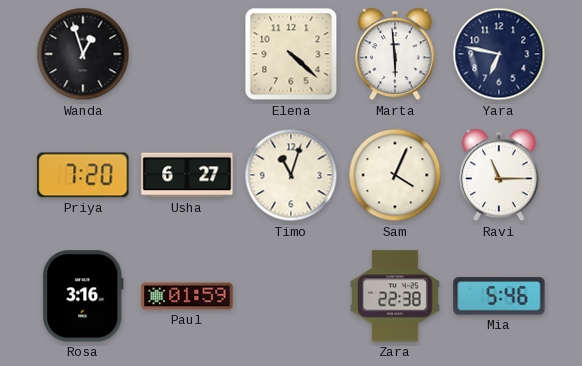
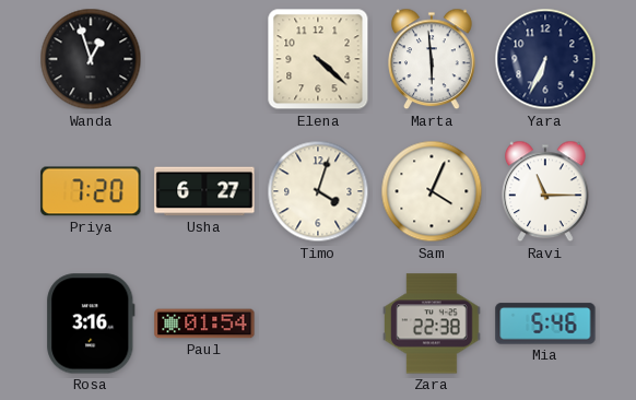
Yara: 6:47 -> 6:34
Timo: 11:03 -> 4:03
Paul: 01:59 -> 01:54
